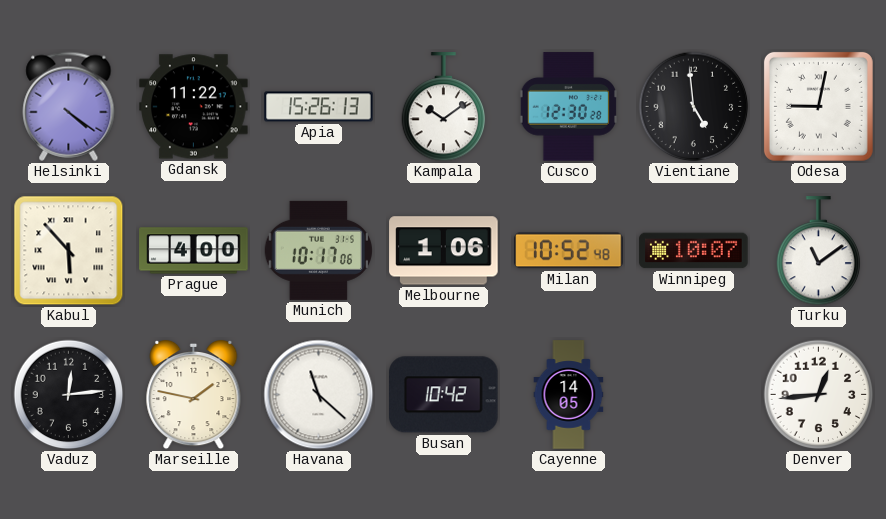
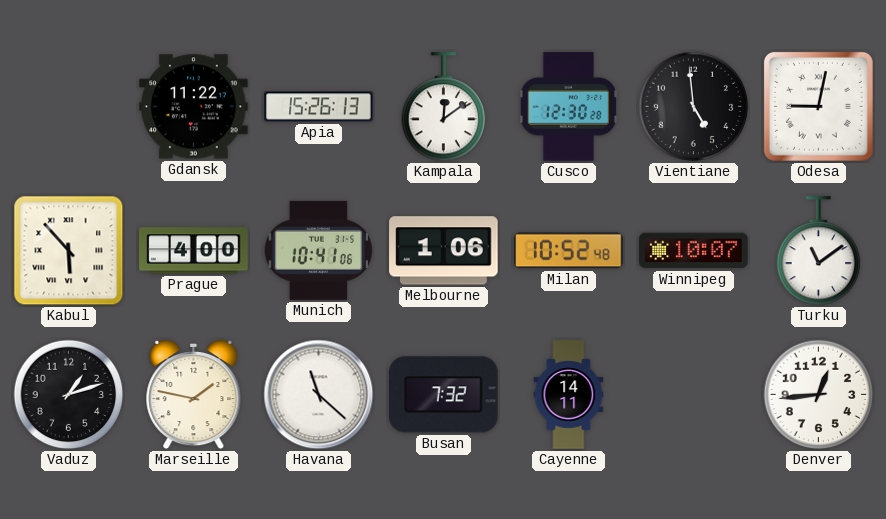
Helsinki: 4:21 -> none
Kampala: 10:09 -> 12:09
Munich: 10:17 -> 10:41
Vaduz: 12:14 -> 1:12
Busan: 10:42 -> 7:32
Cayenne: 14:05 -> 14:11
